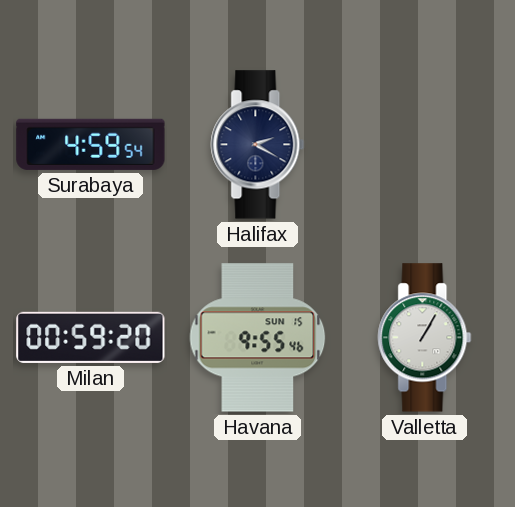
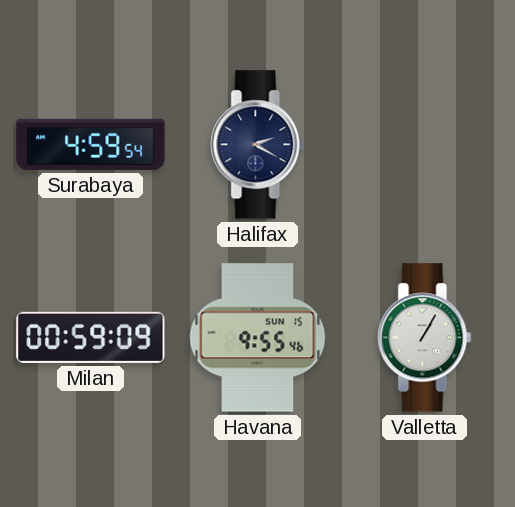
Milan: 00:59:20 -> 00:59:09
